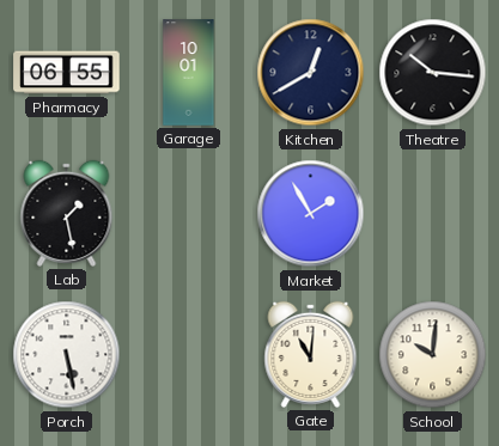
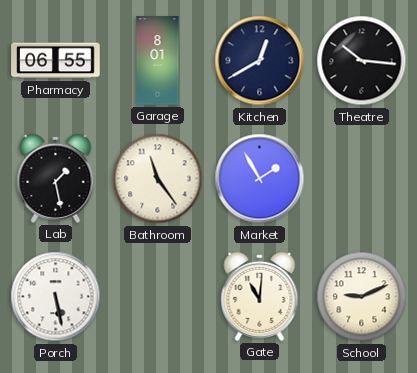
Garage: 10:01 -> 8:01
Bathroom: none -> 11:24
School: 10:01 -> 9:11
